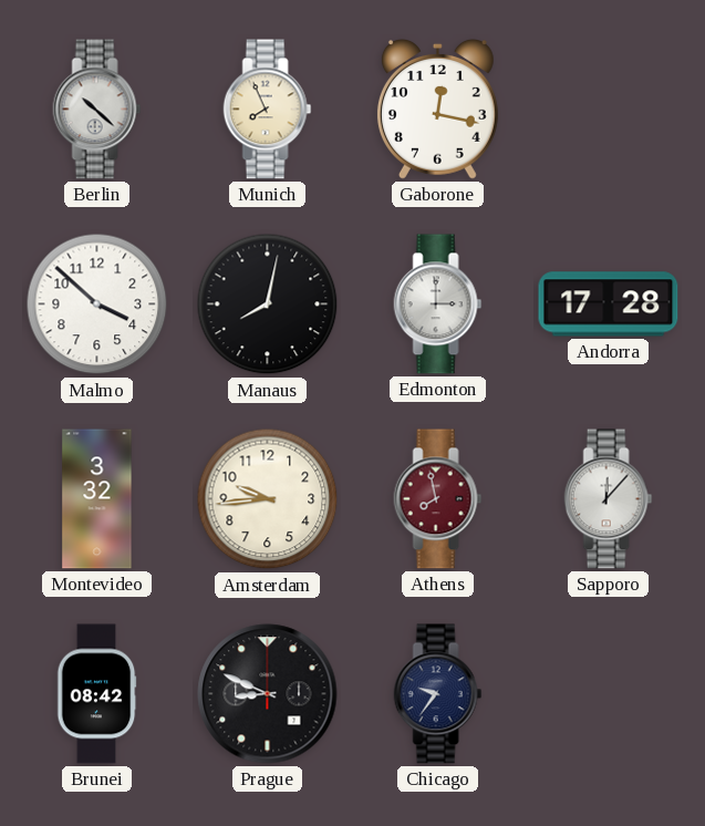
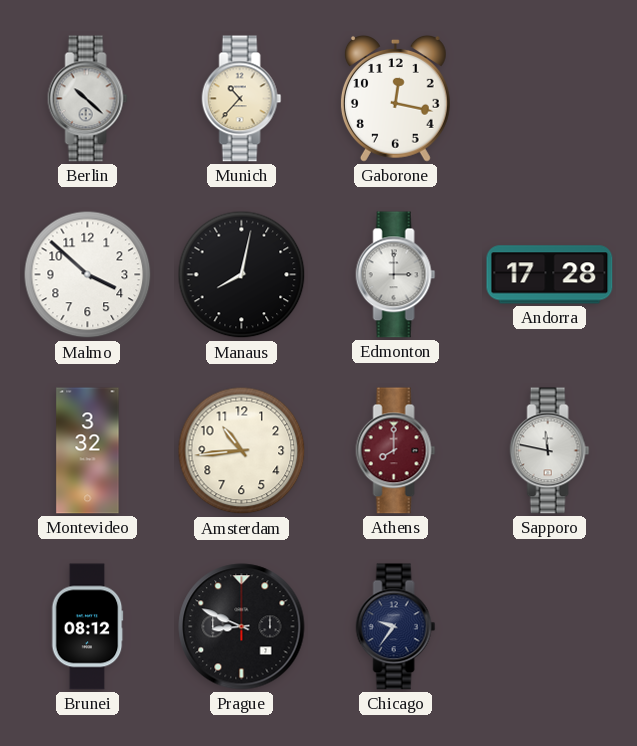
Munich: 7:56 -> 10:37
Amsterdam: 9:44 -> 10:44
Athens: 7:58 -> 8:00
Sapporo: 12:07 -> 11:47
Brunei: 08:42 -> 08:12
